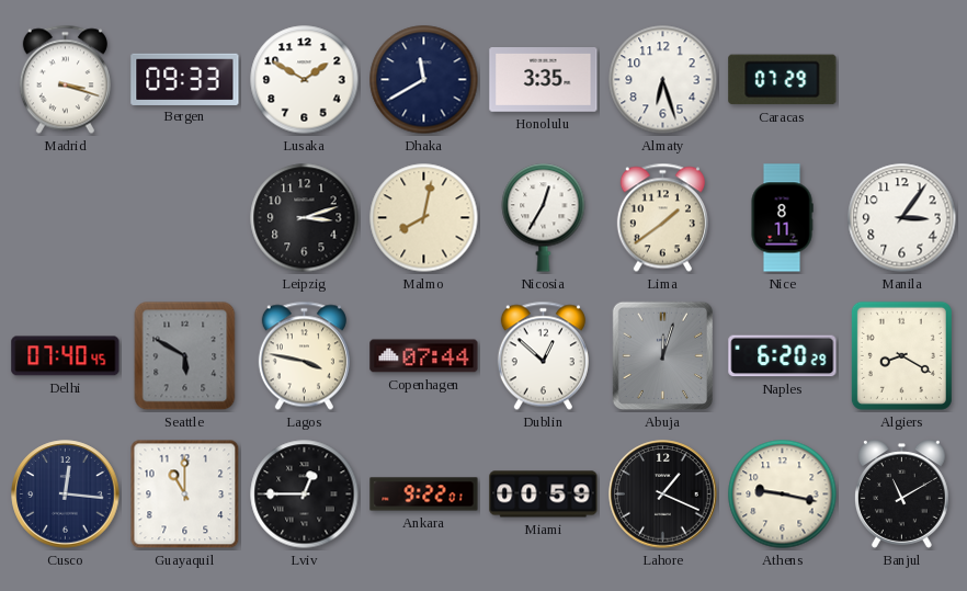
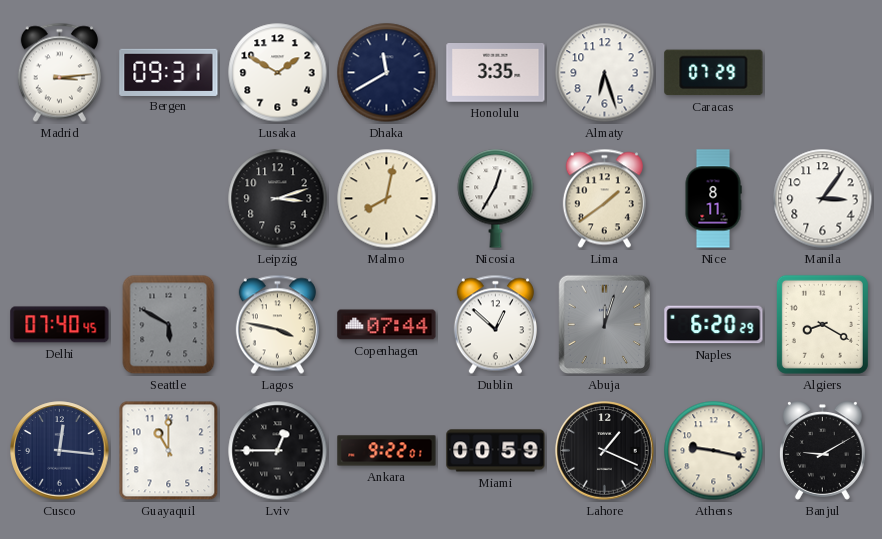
Madrid: 3:18 -> 3:14
Bergen: 09:33 -> 09:31
Banjul: 11:10 -> 9:10
